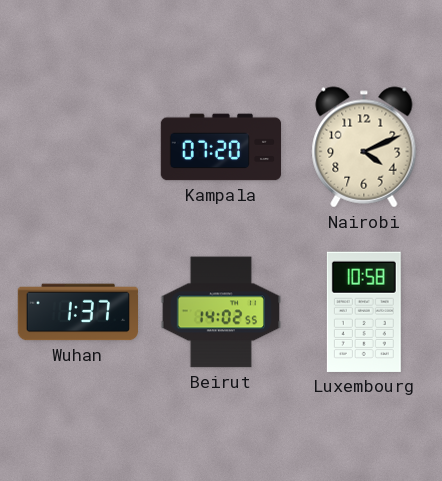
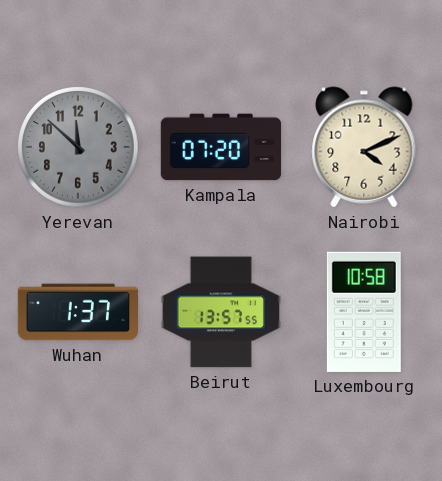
Yerevan: none -> 11:52
Beirut: 14:02 -> 13:57
